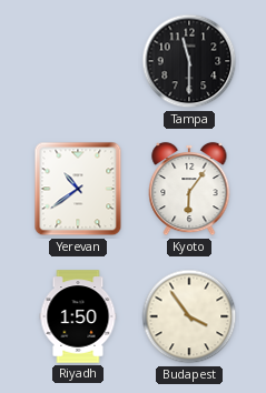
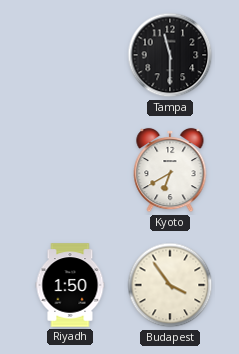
Yerevan: 10:39 -> none
Kyoto: 6:06 -> 6:40
